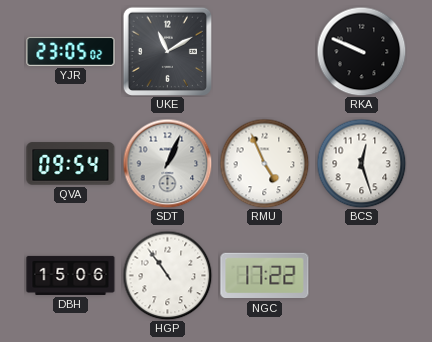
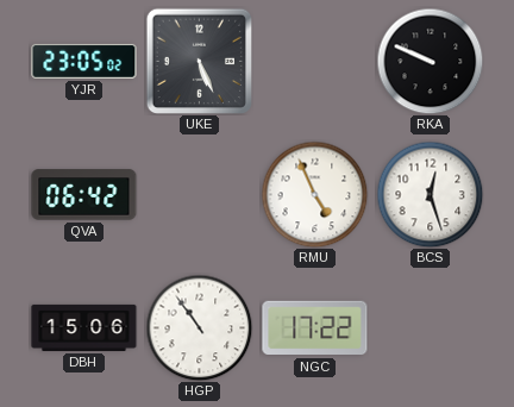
UKE: 11:10 -> 5:26
QVA: 09:54 -> 06:42
SDT: 1:04 -> none
